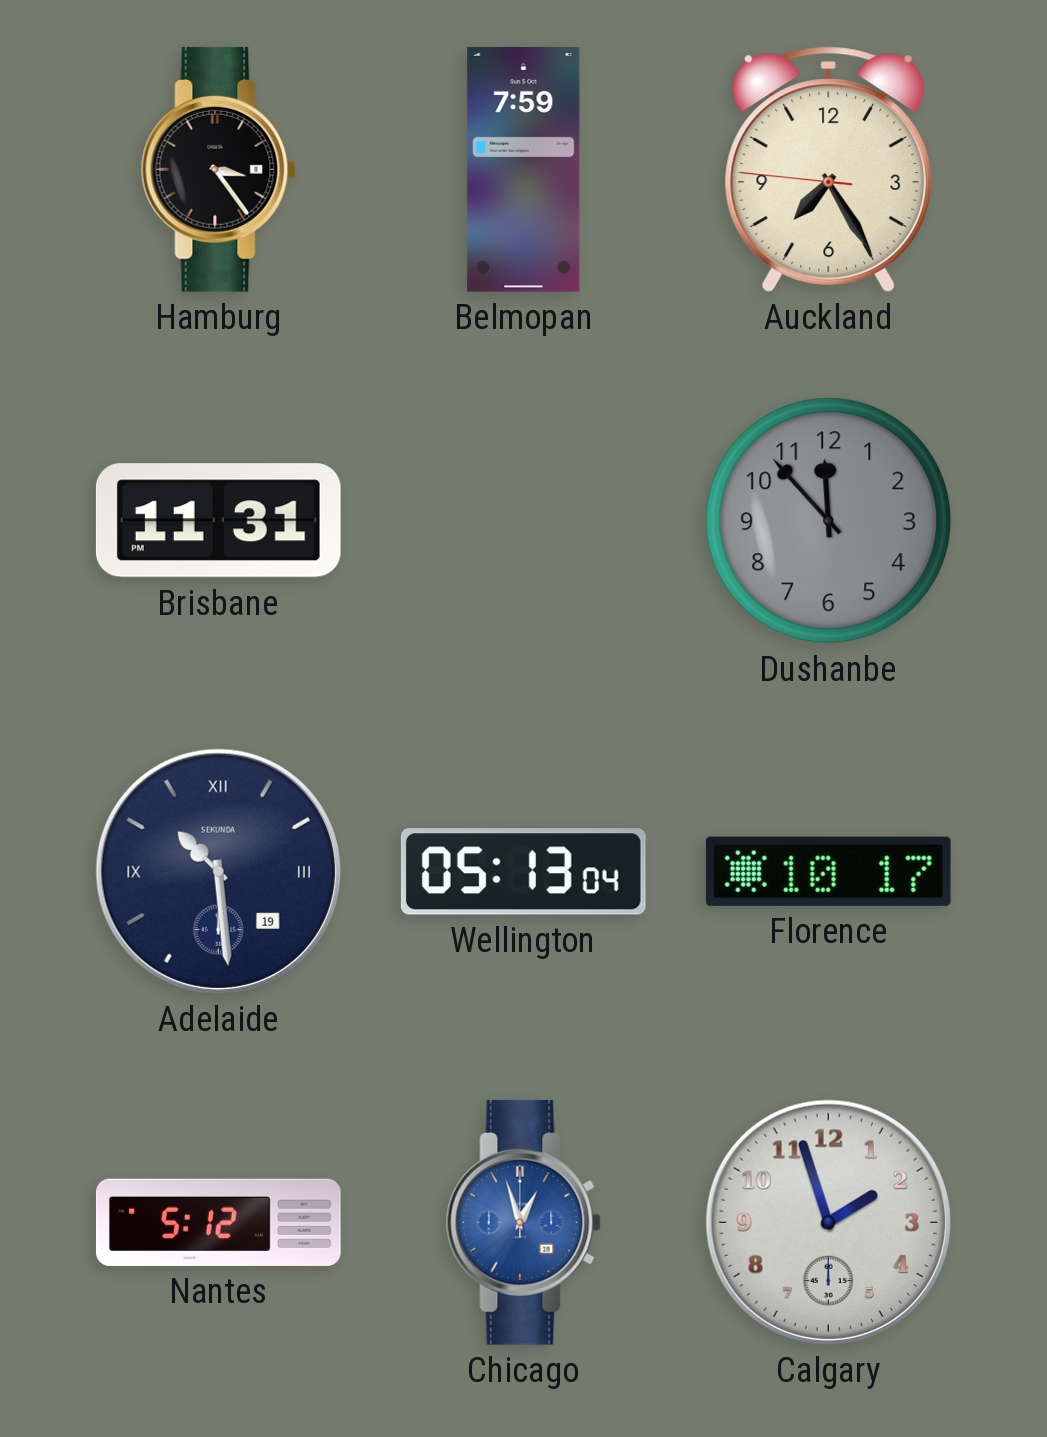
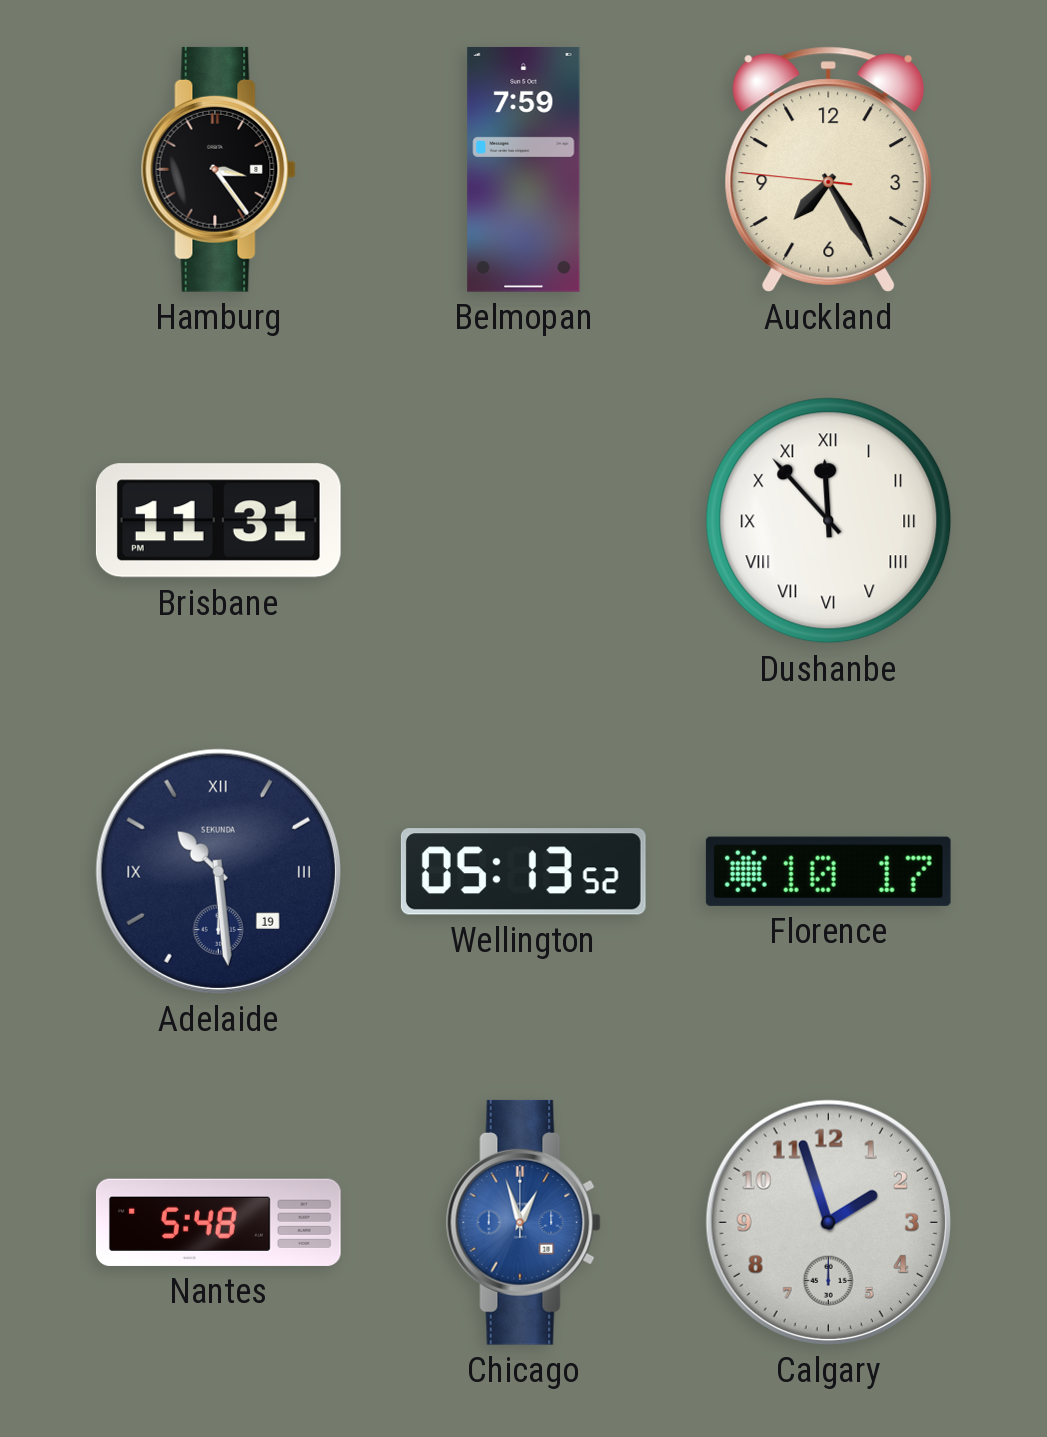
Dushanbe dial: grey -> white
Dushanbe numerals: Arabic -> Roman
Wellington: 05:13:04 -> 05:13:52
Nantes: 5:12 -> 5:48
